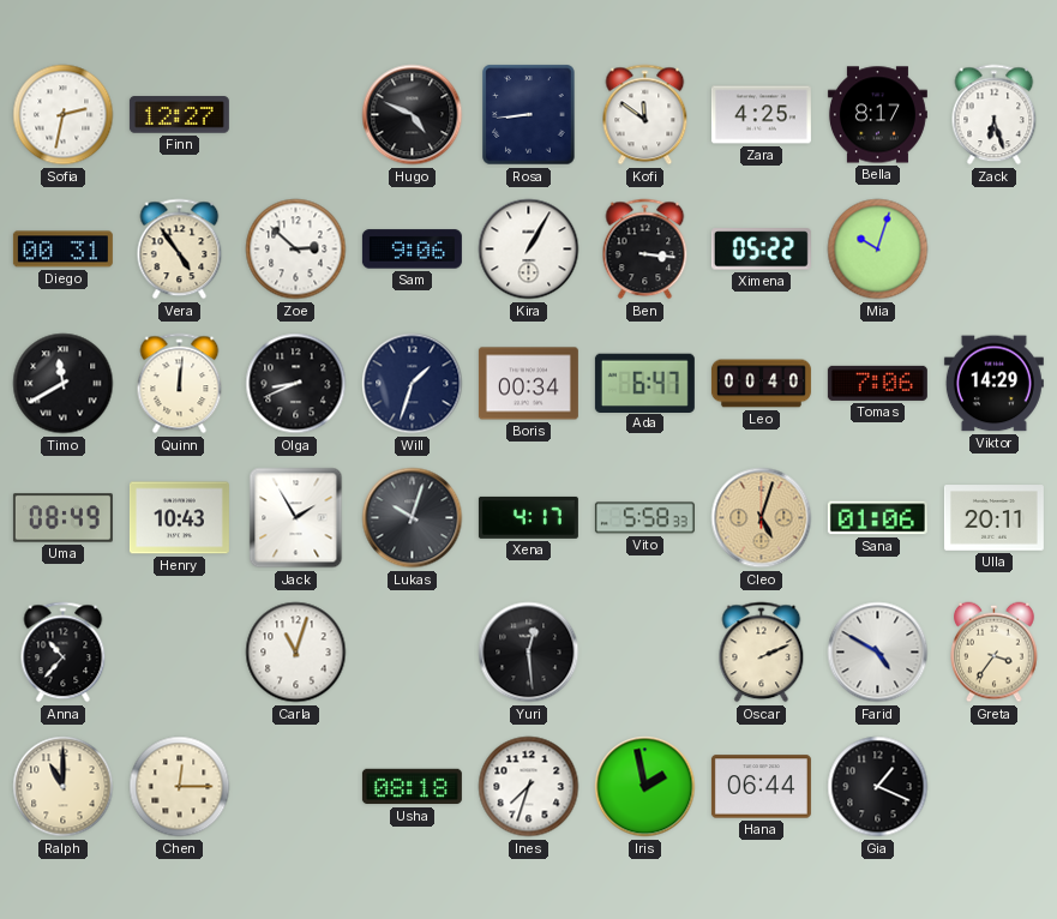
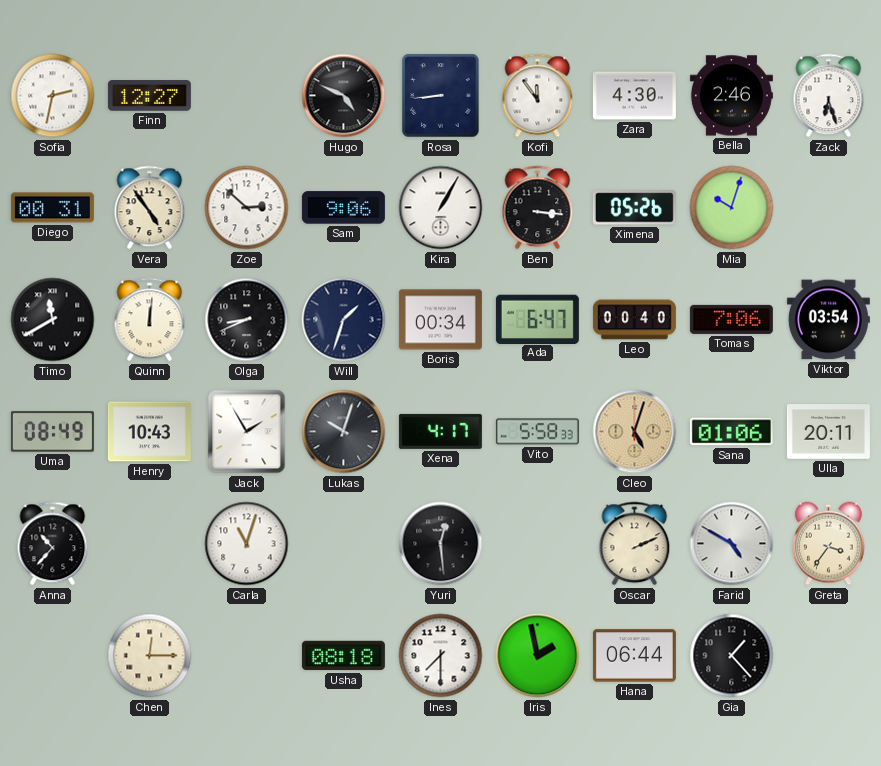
Kofi: 11:51 -> 11:54
Zara: 4:25 -> 4:30
Bella: 8:17 -> 2:46
Ximena: 05:22 -> 05:26
Viktor: 14:29 -> 03:54
Ralph: 11:00 -> none
Ines: 7:33 -> 7:30
Gia: 1:19 -> 1:23
